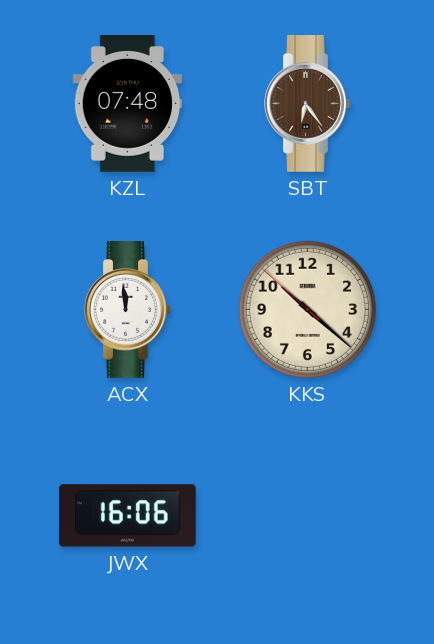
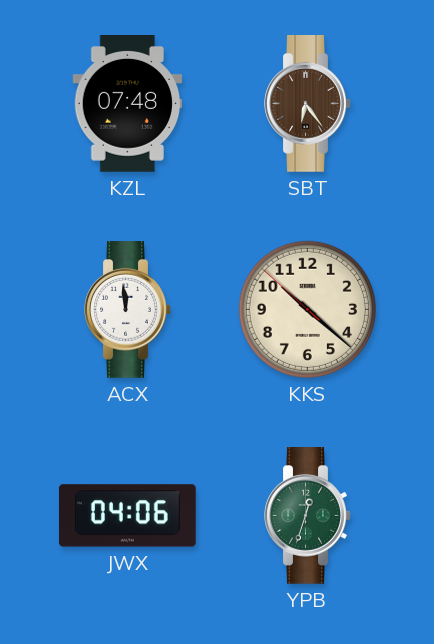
JWX: 16:06 -> 04:06
YPB: none -> 12:33
